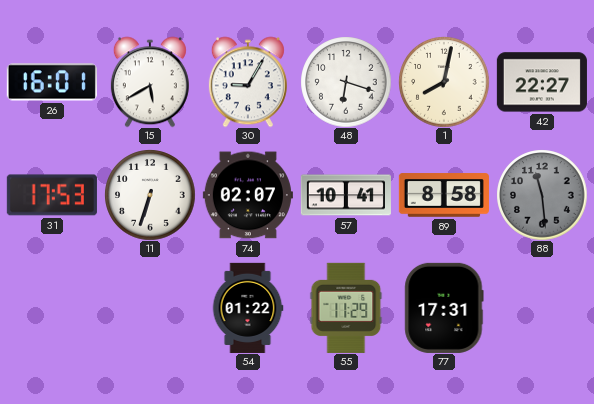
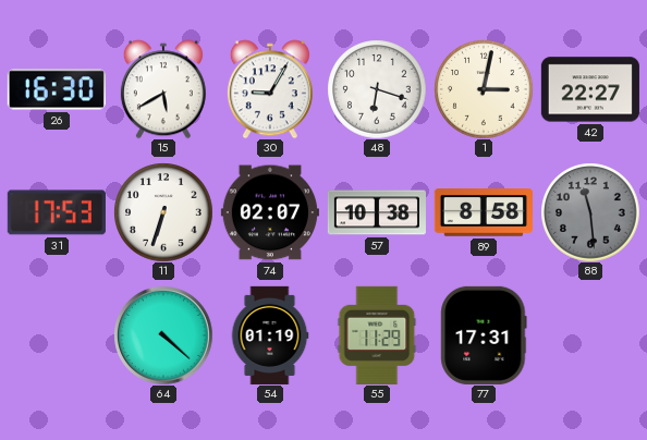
26: 16:01 -> 16:30
1: 8:02 -> 3:02
57: 10:41 -> 10:38
64: none -> 4:22
54: 01:22 -> 01:19
